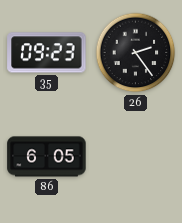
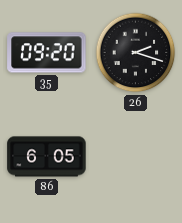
35: 09:23 -> 09:20
26: 2:24 -> 2:18
